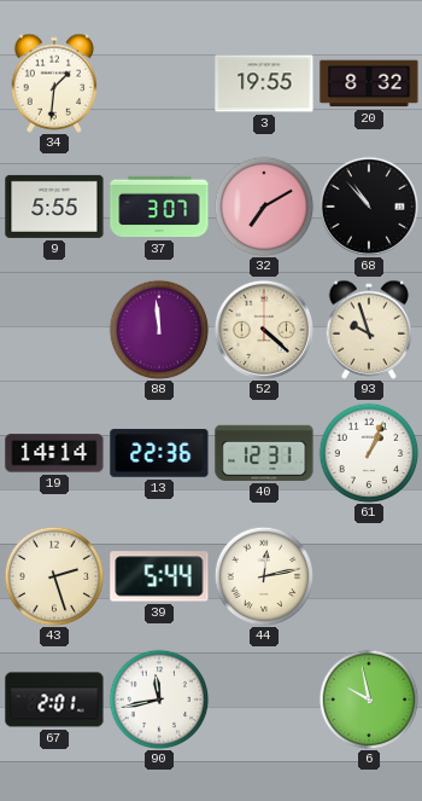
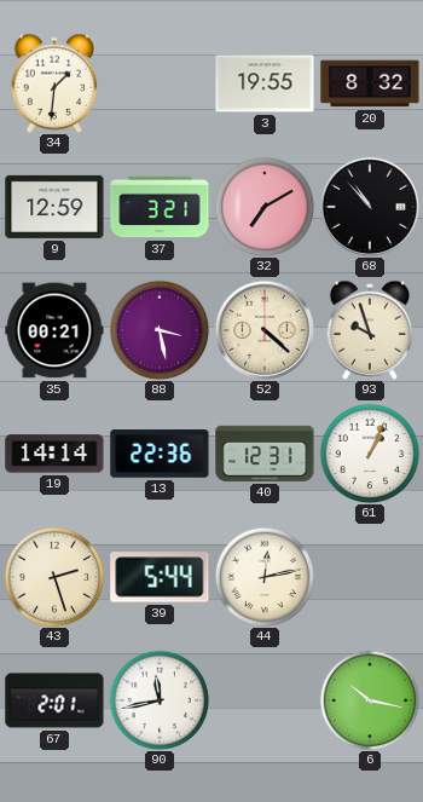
9: 5:55 -> 12:59
37: 3:07 -> 3:21
35: none -> 00:21
88: 11:59 -> 3:28
6: 9:58 -> 10:17
